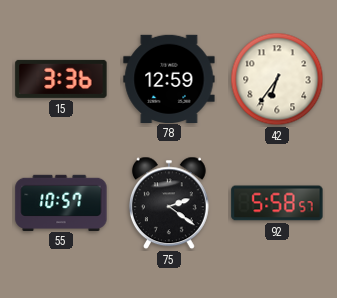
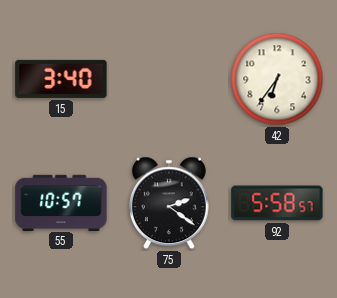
15: 3:36 -> 3:40
78: 12:59 -> none
